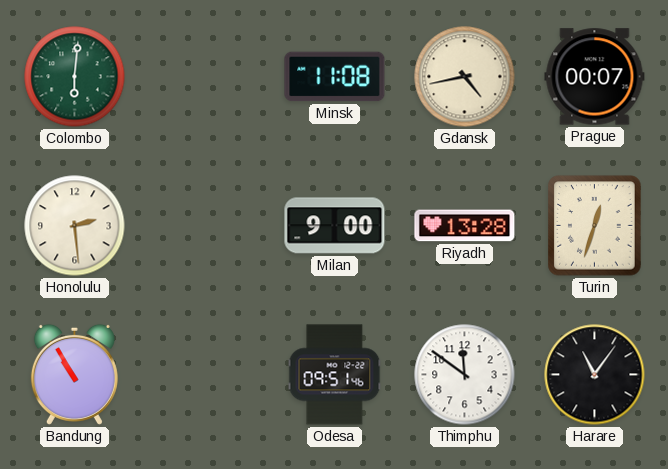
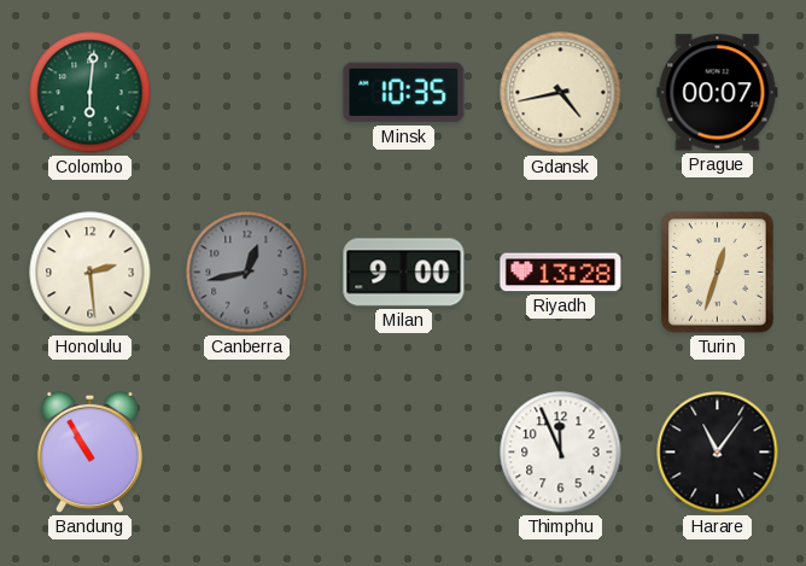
Minsk: 11:08 -> 10:35
Canberra: none -> 12:43
Odesa: 09:51 -> none
Thimphu: 11:51 -> 11:56
